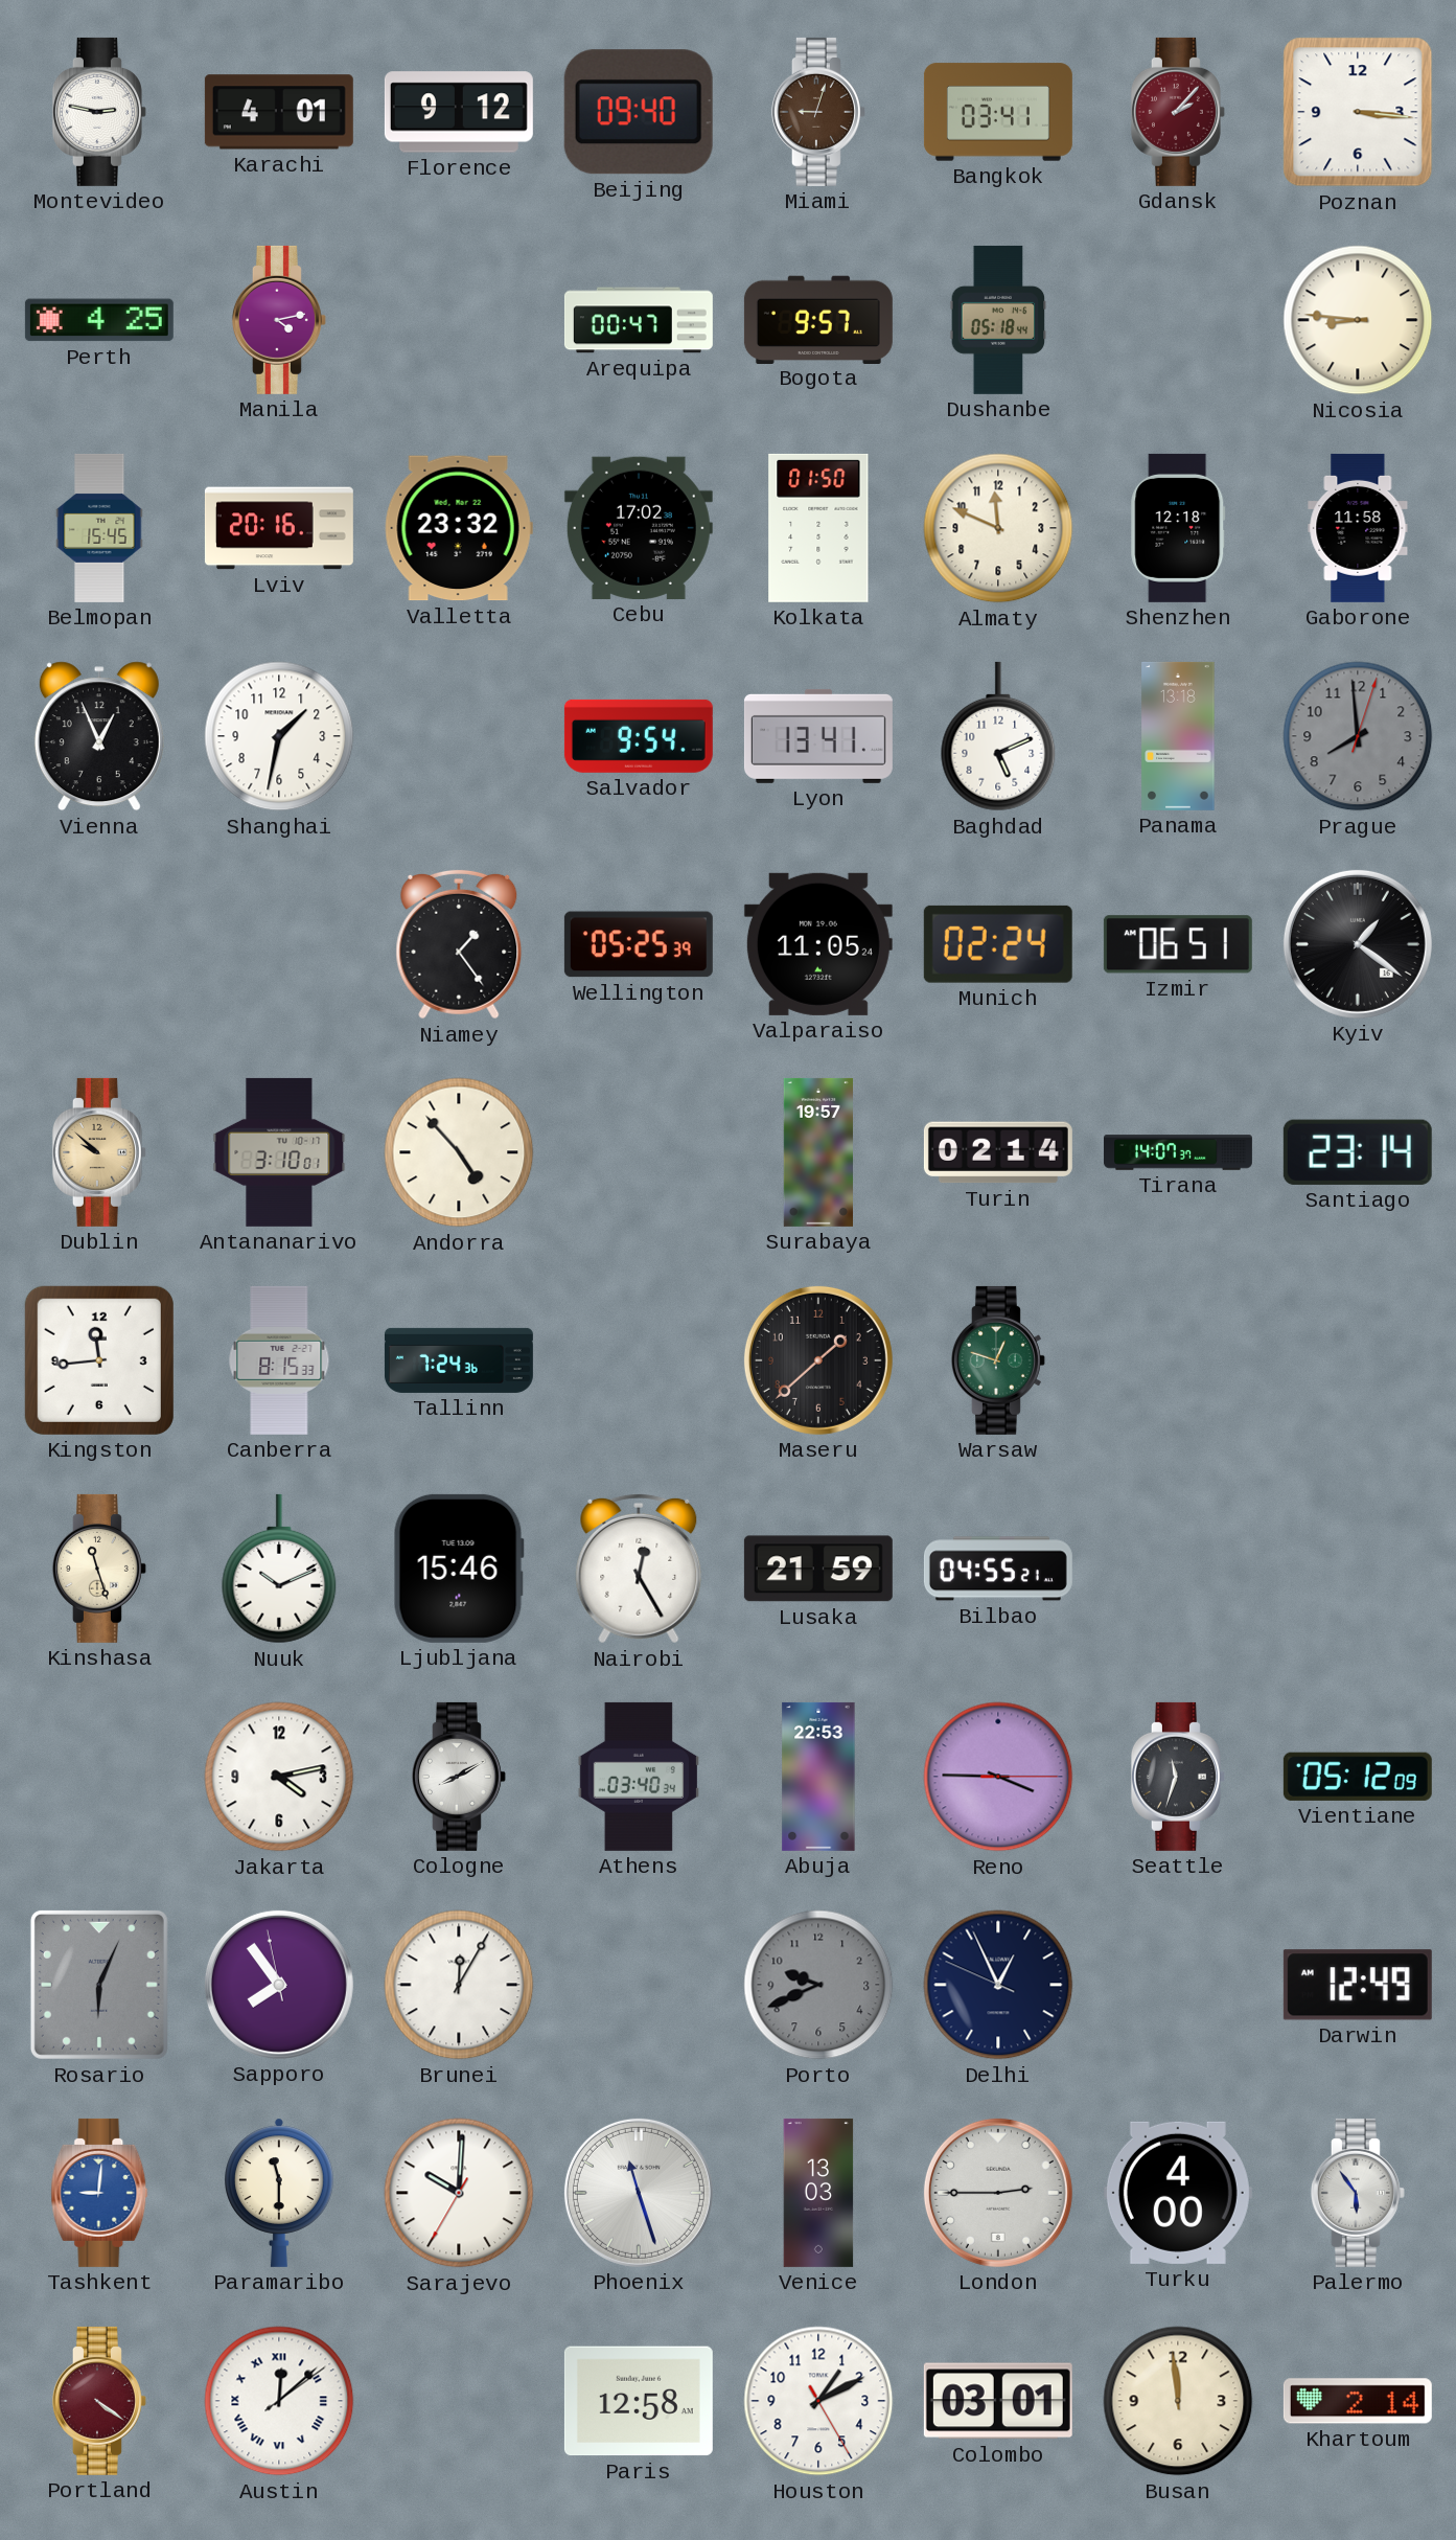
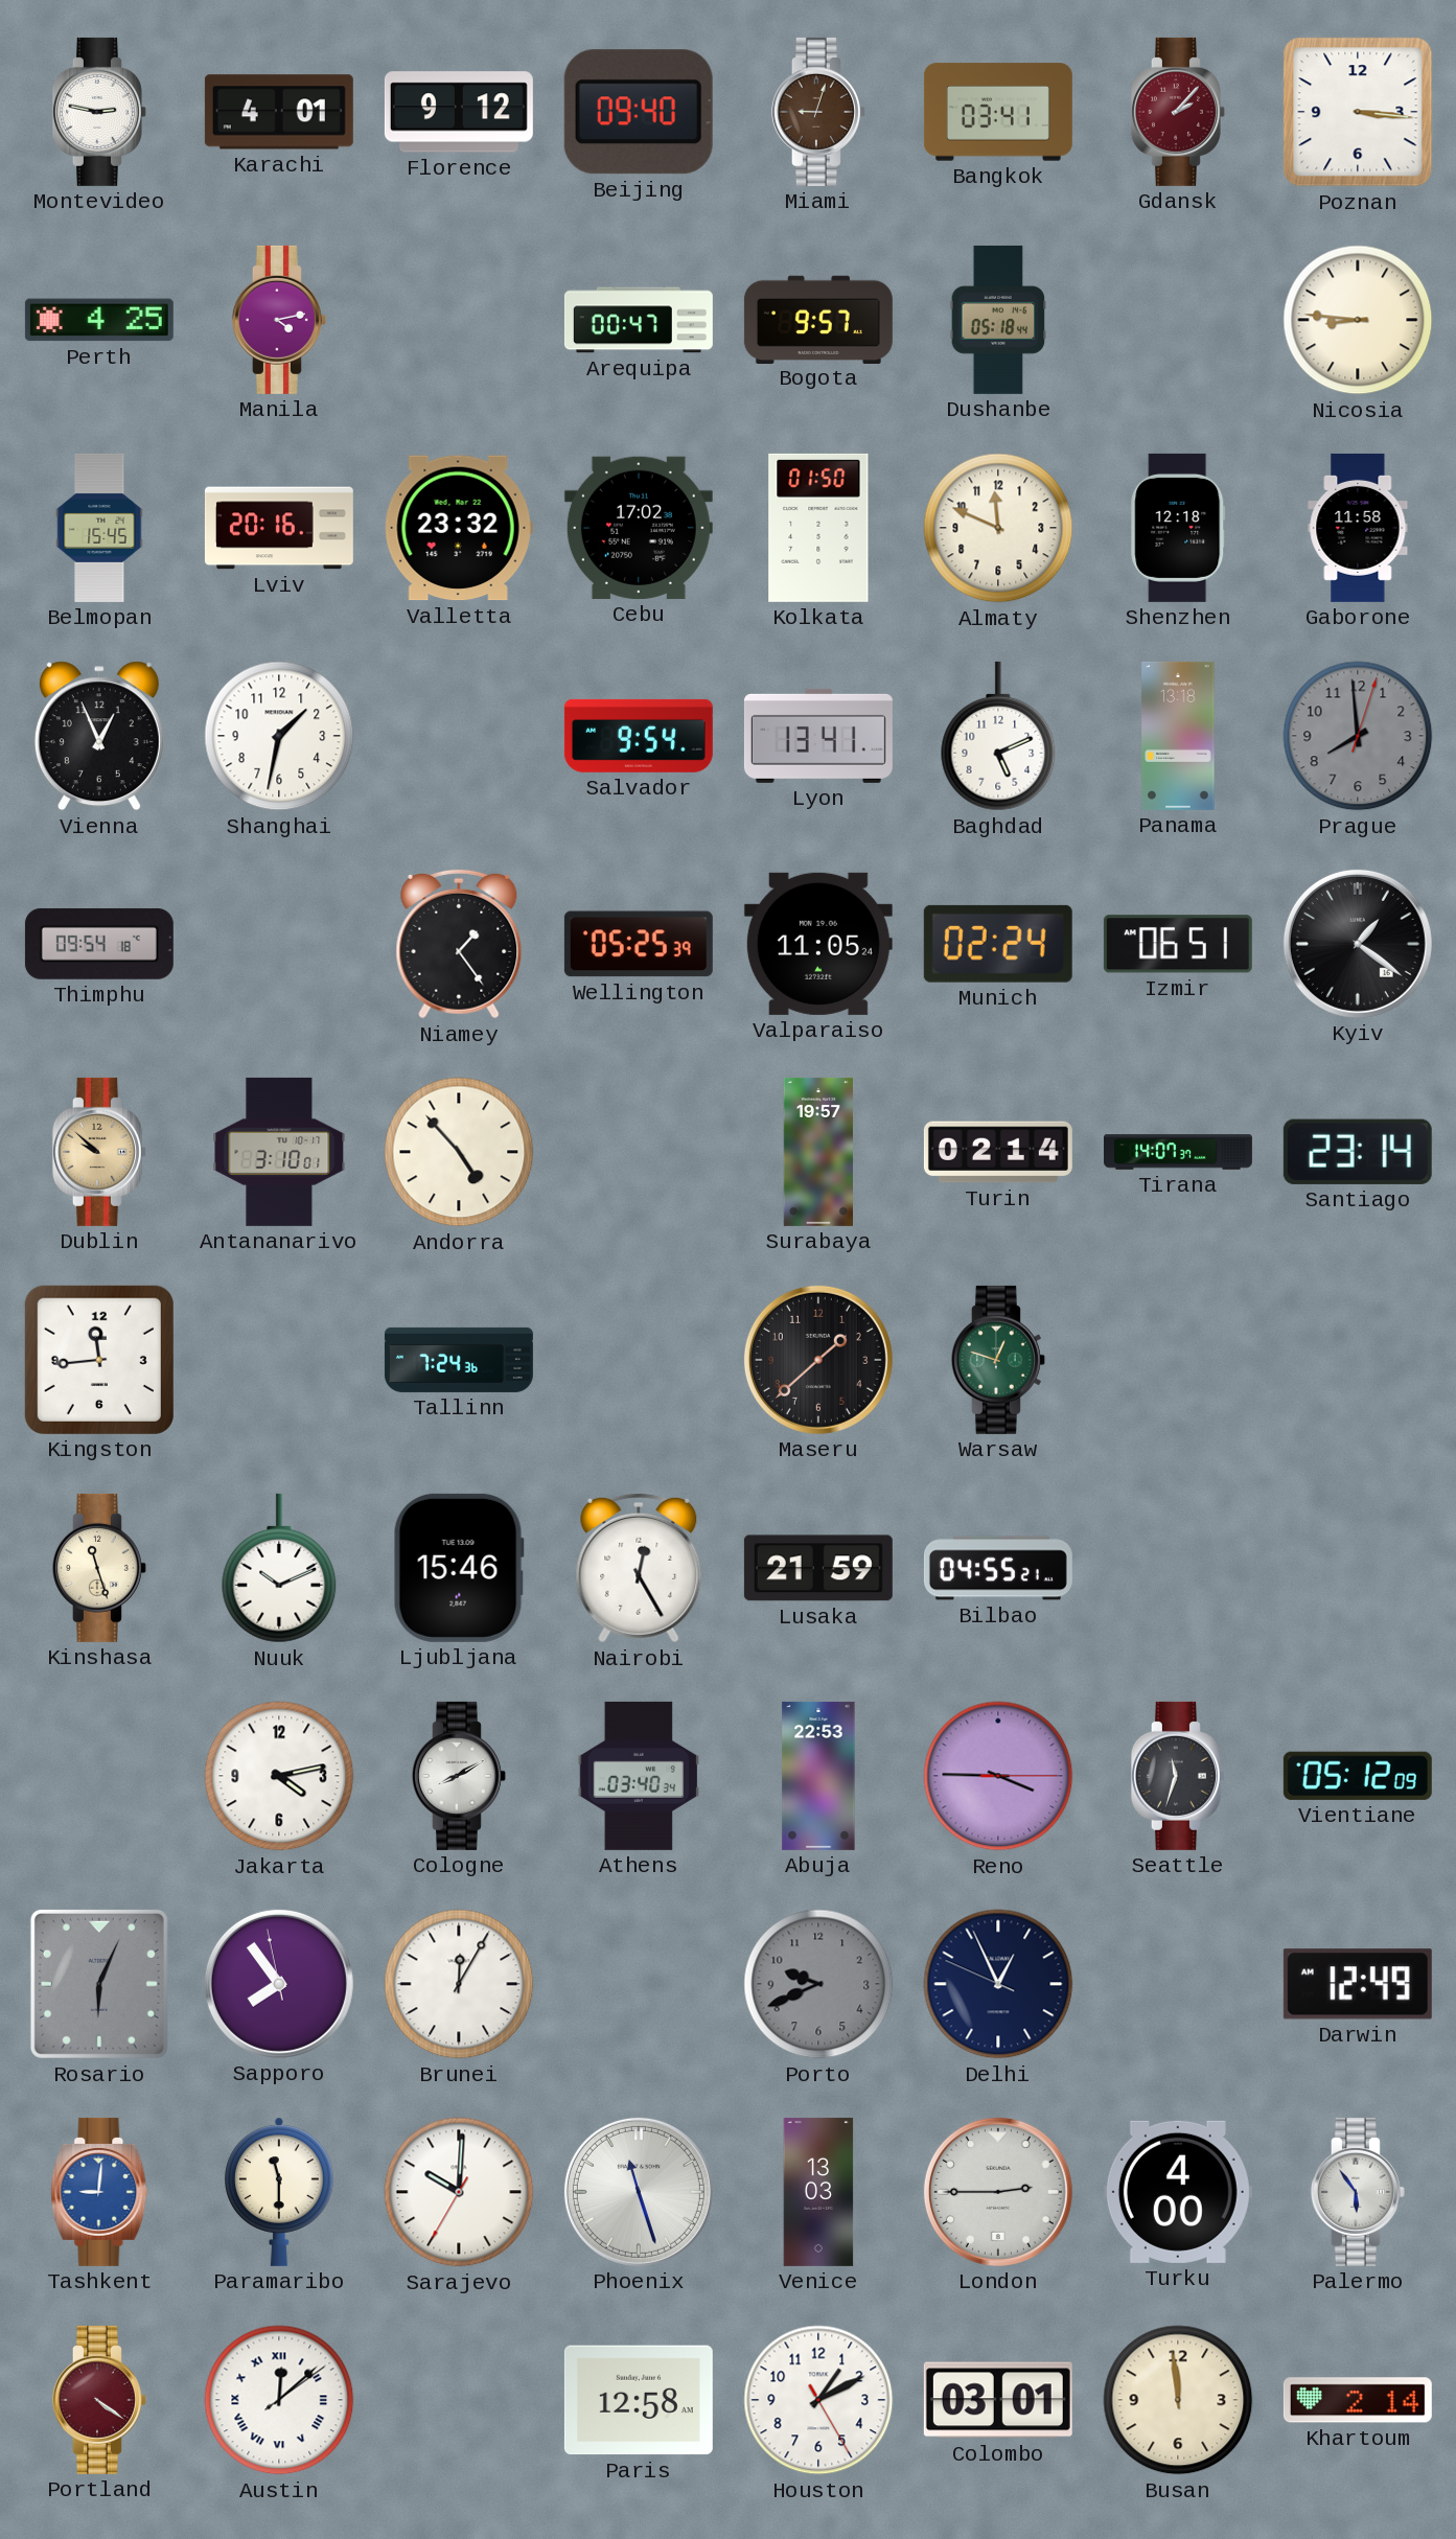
Thimphu: none -> 09:54
Canberra: 8:15 -> none
